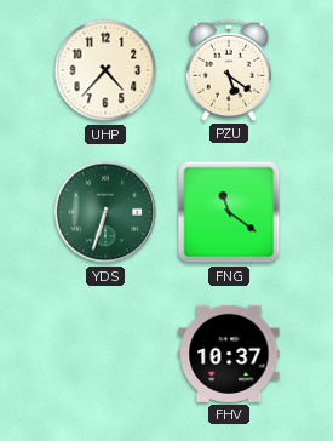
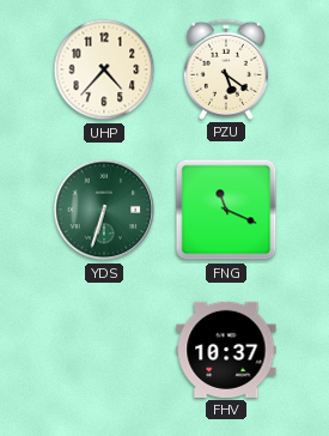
FNG: 11:21 -> 11:19
